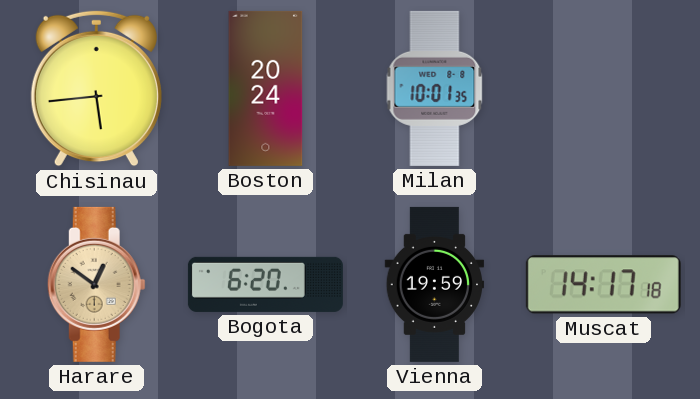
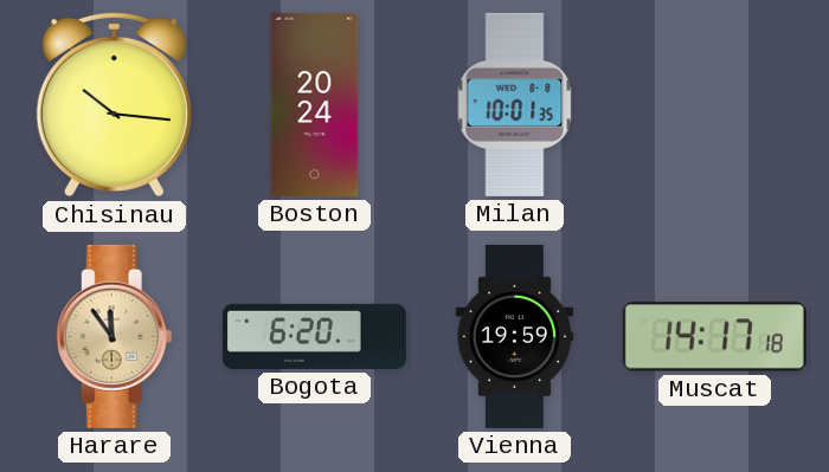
Chisinau: 5:44 -> 10:16
Harare: 12:51 -> 11:54
